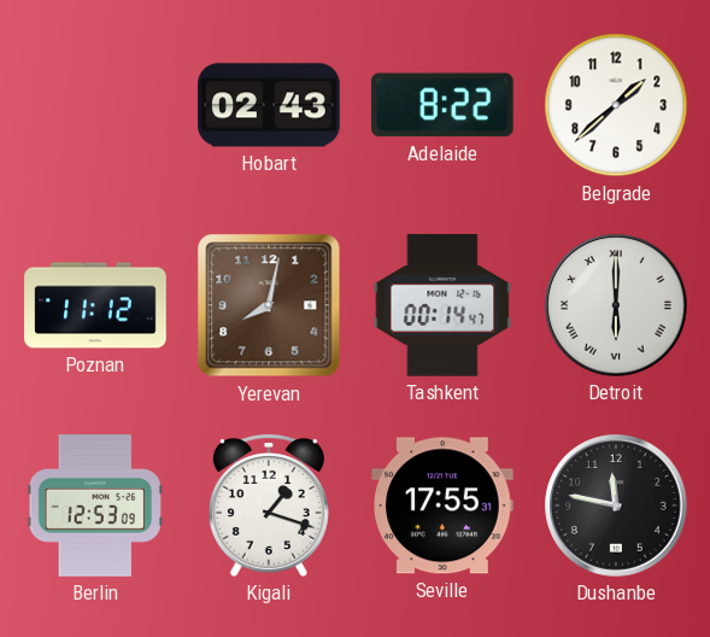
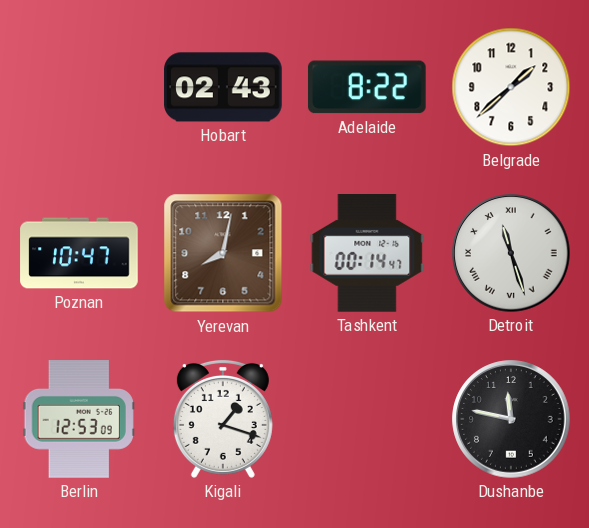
Poznan: 11:12 -> 10:47
Detroit: 6:00 -> 11:27
Seville: 17:55 -> none
